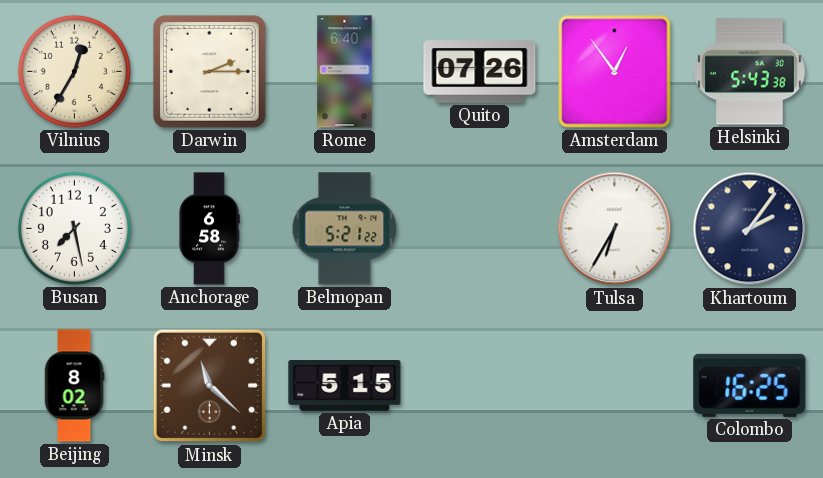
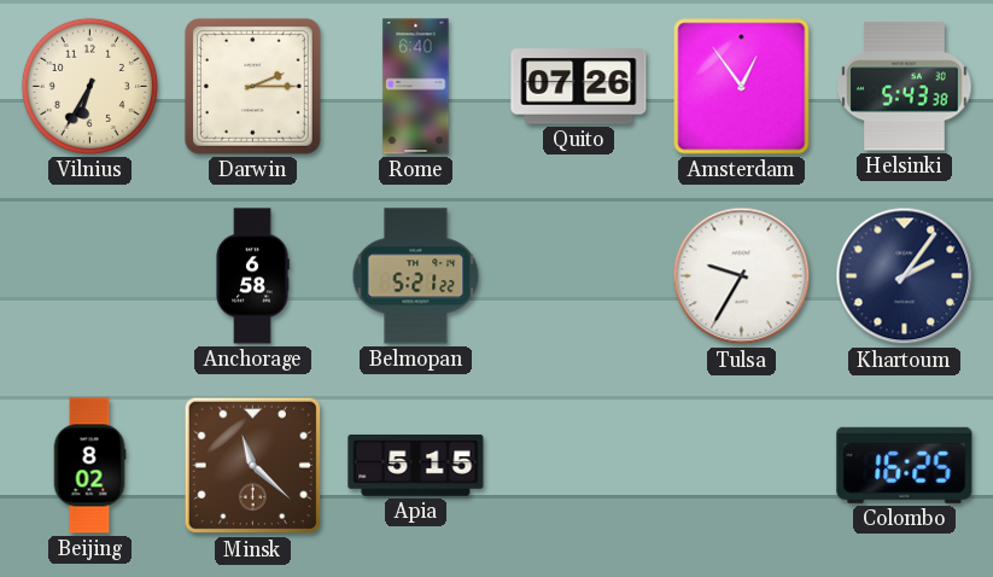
Vilnius: 12:35 -> 6:35
Busan: 7:28 -> none
Tulsa: 6:35 -> 9:35
